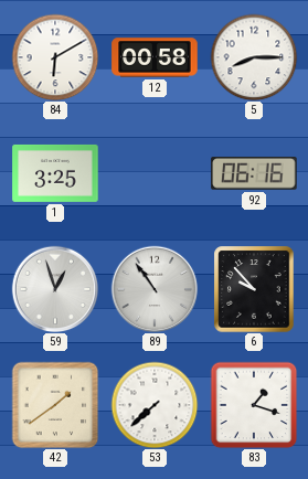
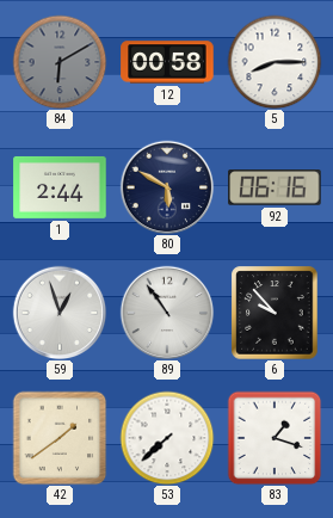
84 dial: white -> grey
1: 3:25 -> 2:44
80: none -> 5:50
